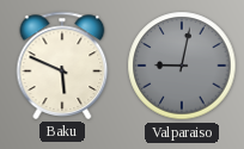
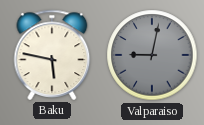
Baku: 5:49 -> 5:47
